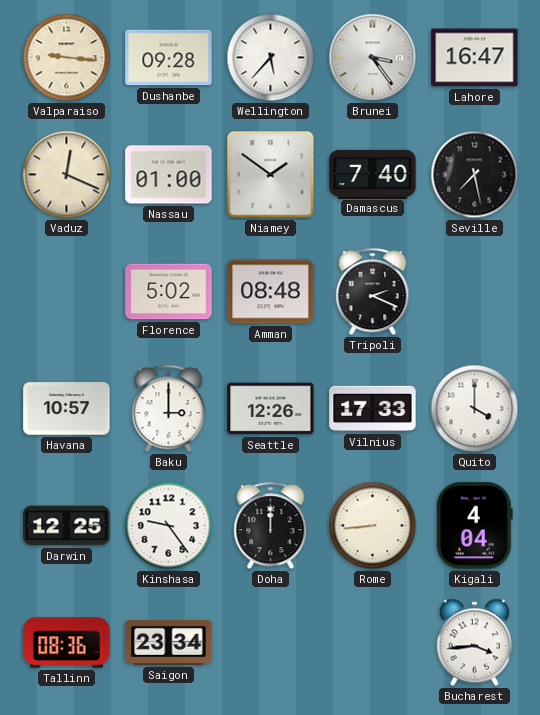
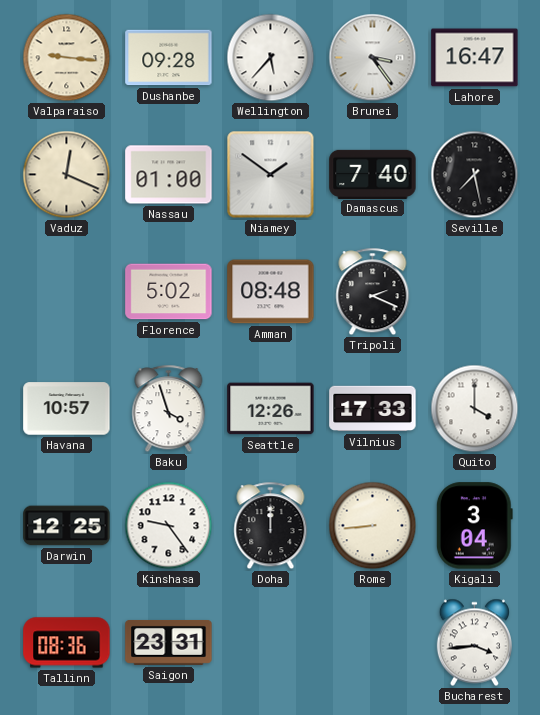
Baku: 3:00 -> 3:57
Kigali: 4:04 -> 3:04
Saigon: 23:34 -> 23:31
